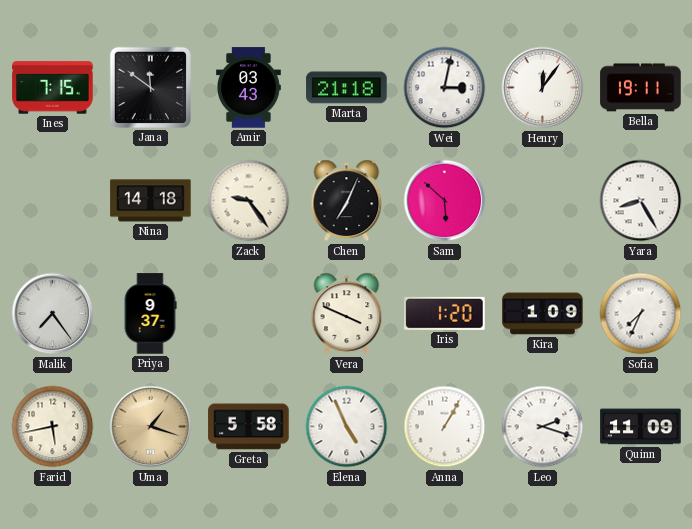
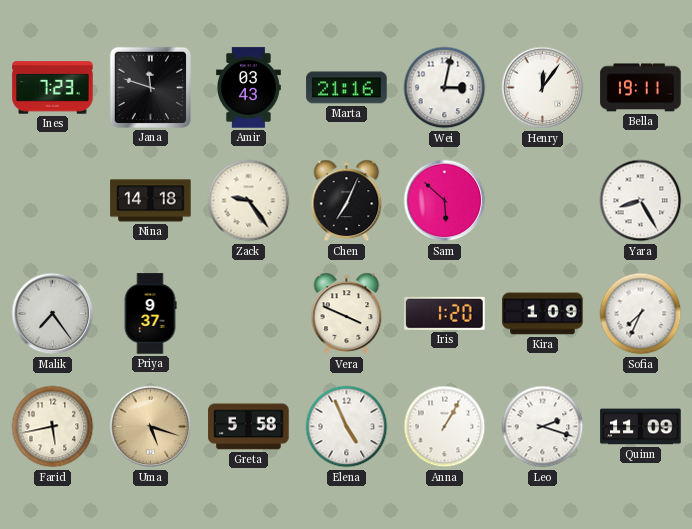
Ines: 7:15 -> 7:23
Jana: 11:51 -> 11:48
Marta: 21:18 -> 21:16
Uma: 1:18 -> 5:18
